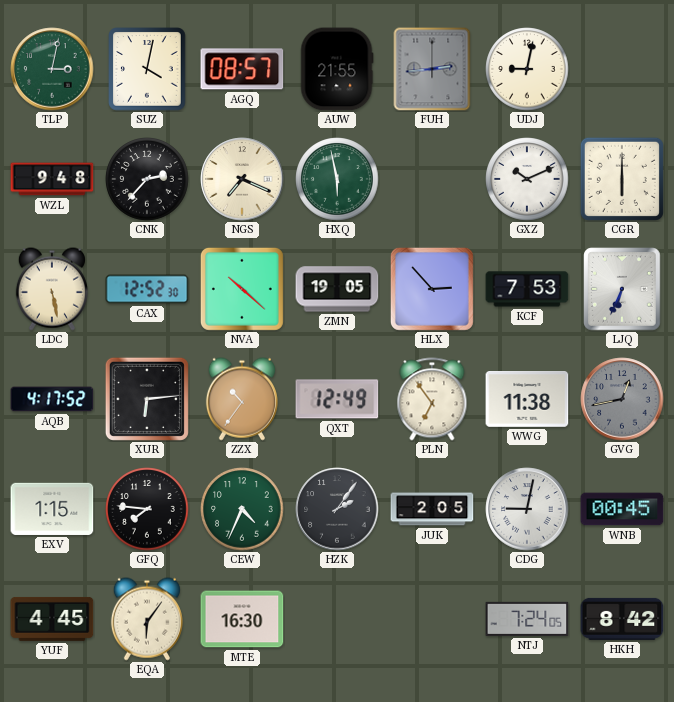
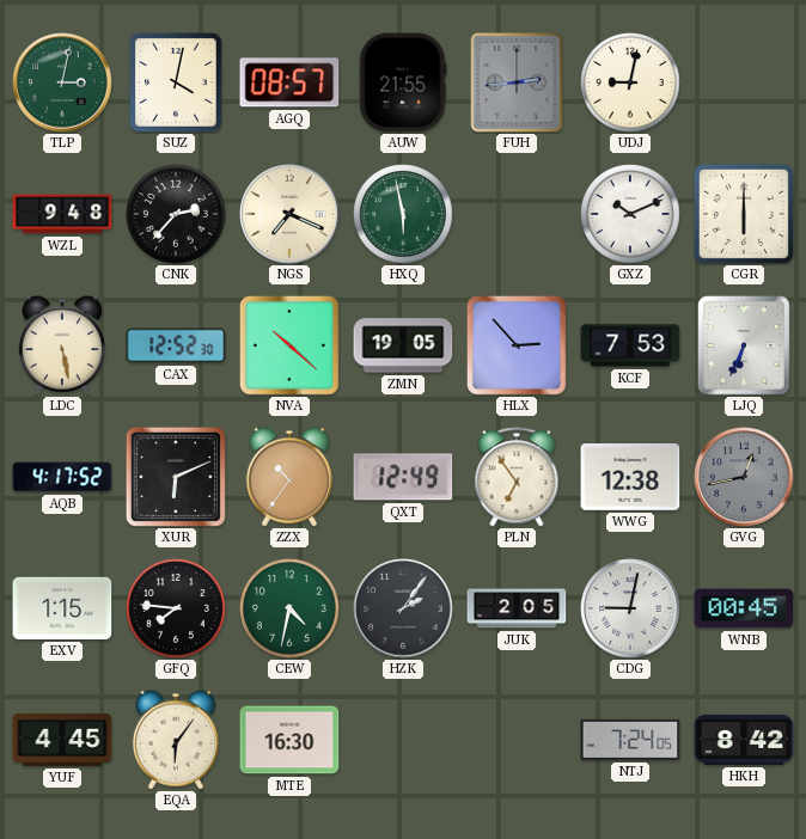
XUR: 6:14 -> 6:11
WWG: 11:38 -> 12:38
CEW: 4:34 -> 4:32
